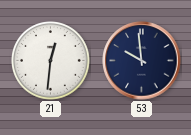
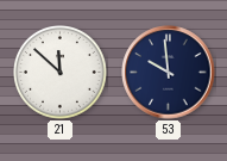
21: 12:31 -> 11:52
